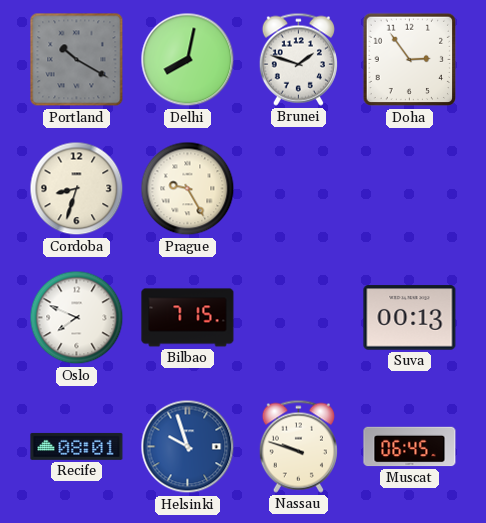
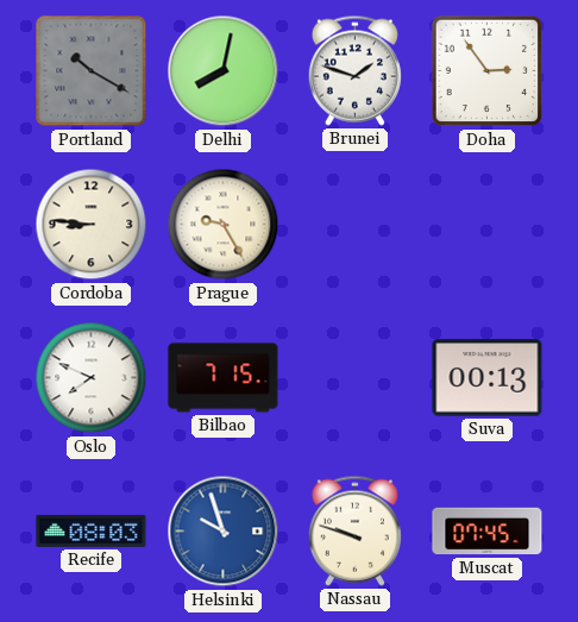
Cordoba: 8:33 -> 8:46
Recife: 08:01 -> 08:03
Muscat: 06:45 -> 07:45
